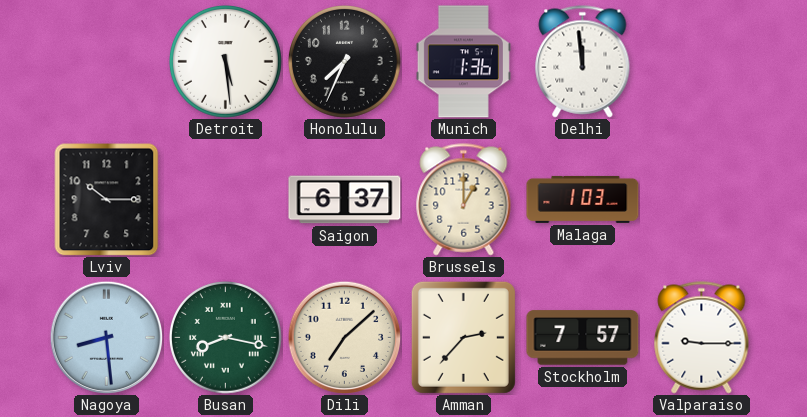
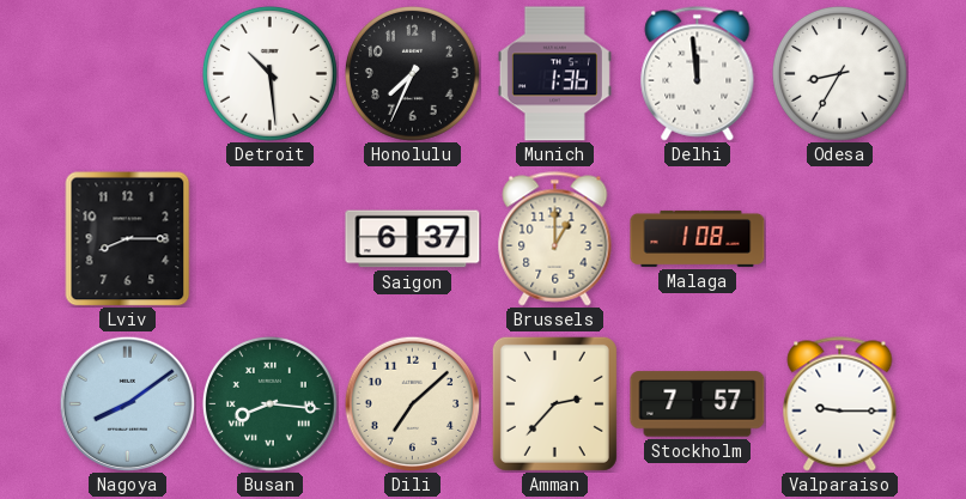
Detroit: 5:29 -> 10:29
Odesa: none -> 8:35
Lviv: 10:15 -> 8:15
Malaga: 1:03 -> 1:08
Nagoya: 8:29 -> 8:09
Busan: 8:17 -> 8:16
